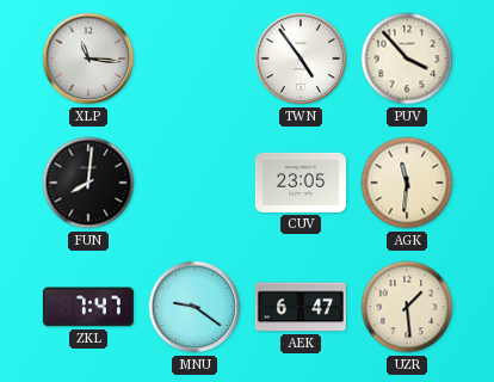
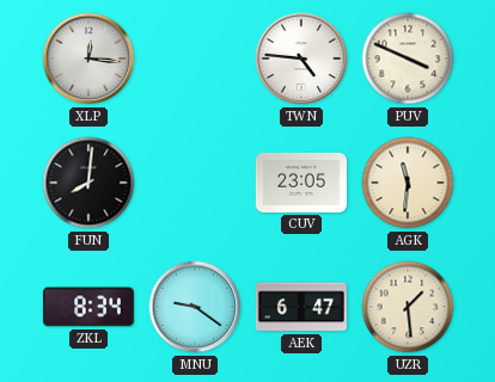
XLP: 11:16 -> 12:16
TWN: 4:54 -> 4:46
PUV: 3:53 -> 3:49
ZKL: 7:47 -> 8:34
